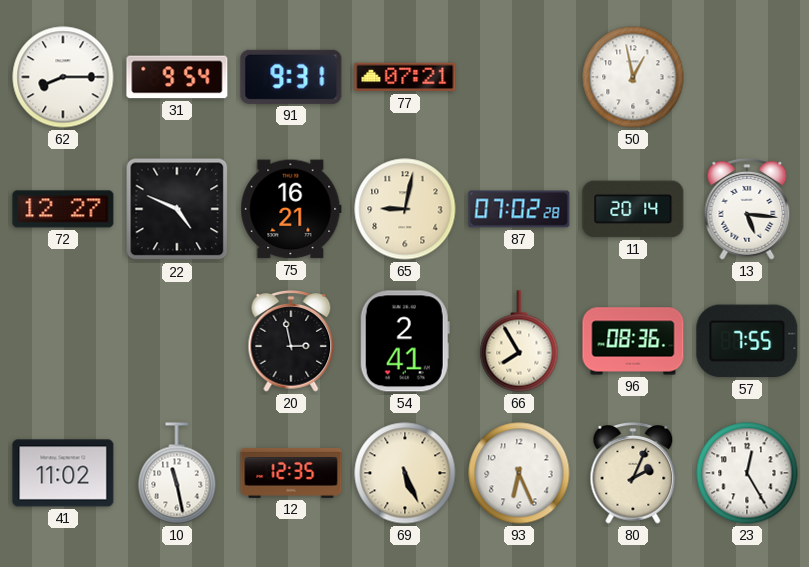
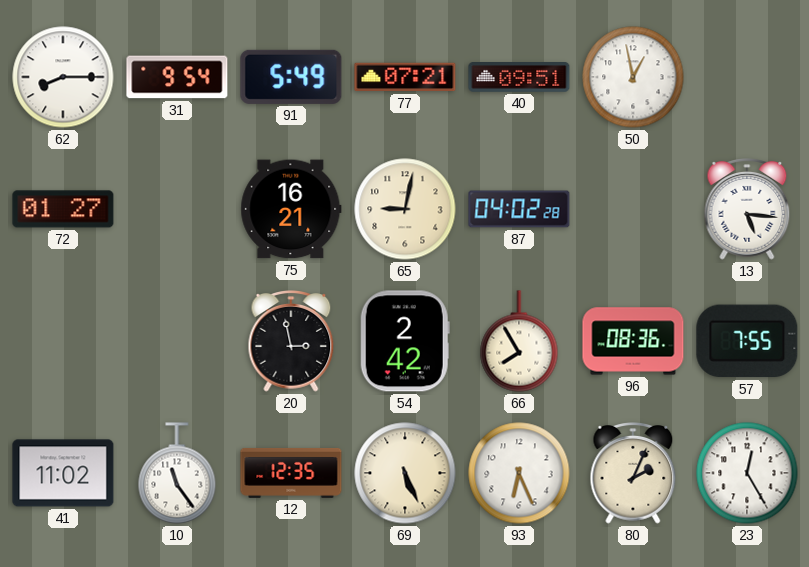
91: 9:31 -> 5:49
40: none -> 09:51
72: 12:27 -> 01:27
22: 4:49 -> none
87: 07:02 -> 04:02
11: 20:14 -> none
54: 2:41 -> 2:42
10: 11:28 -> 11:24
